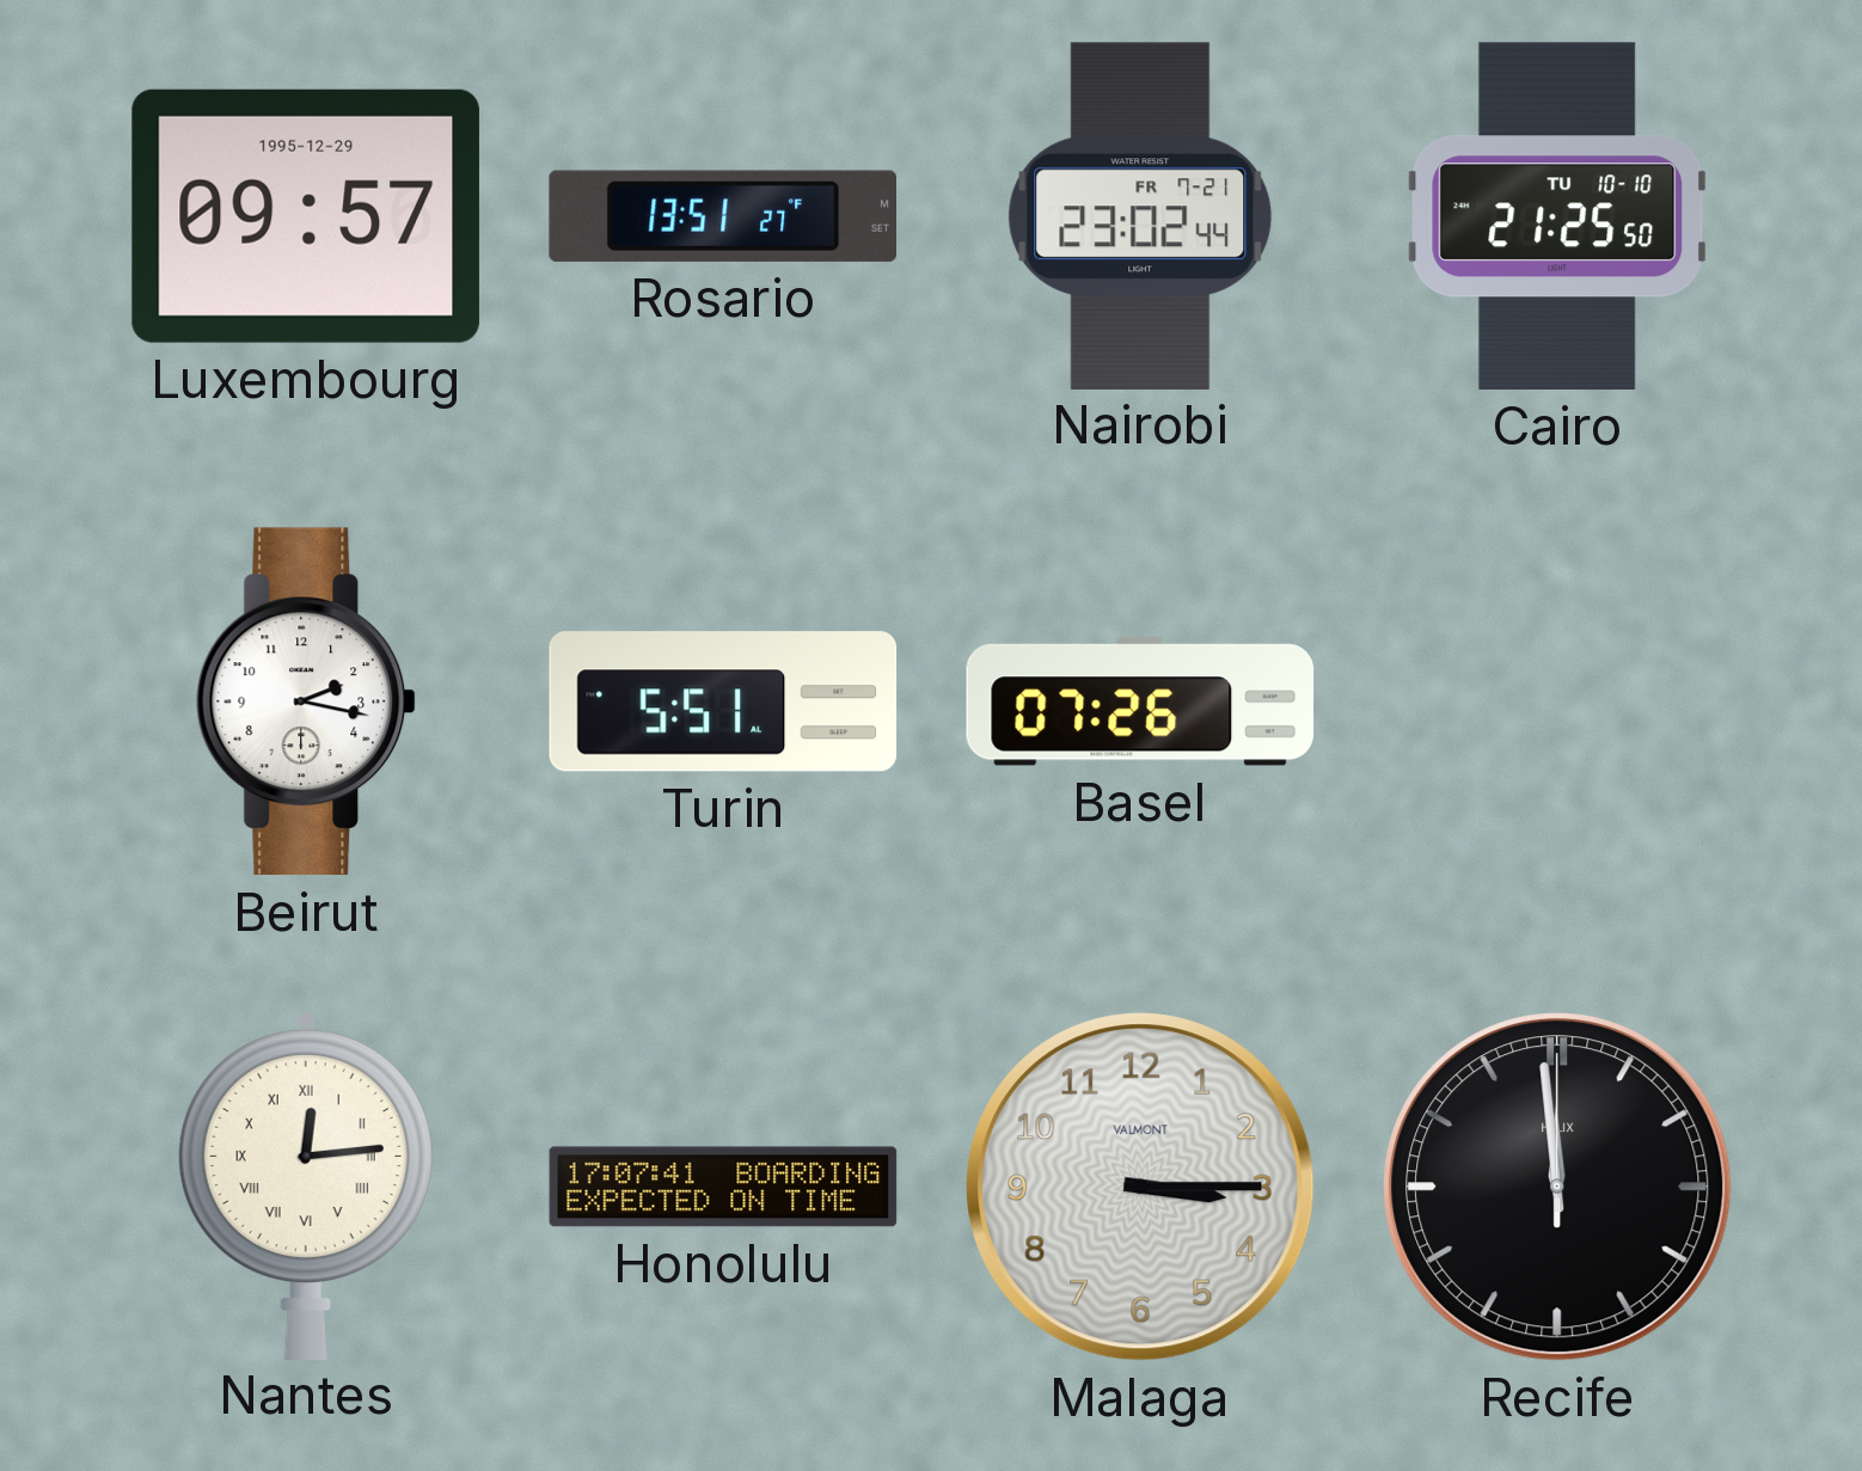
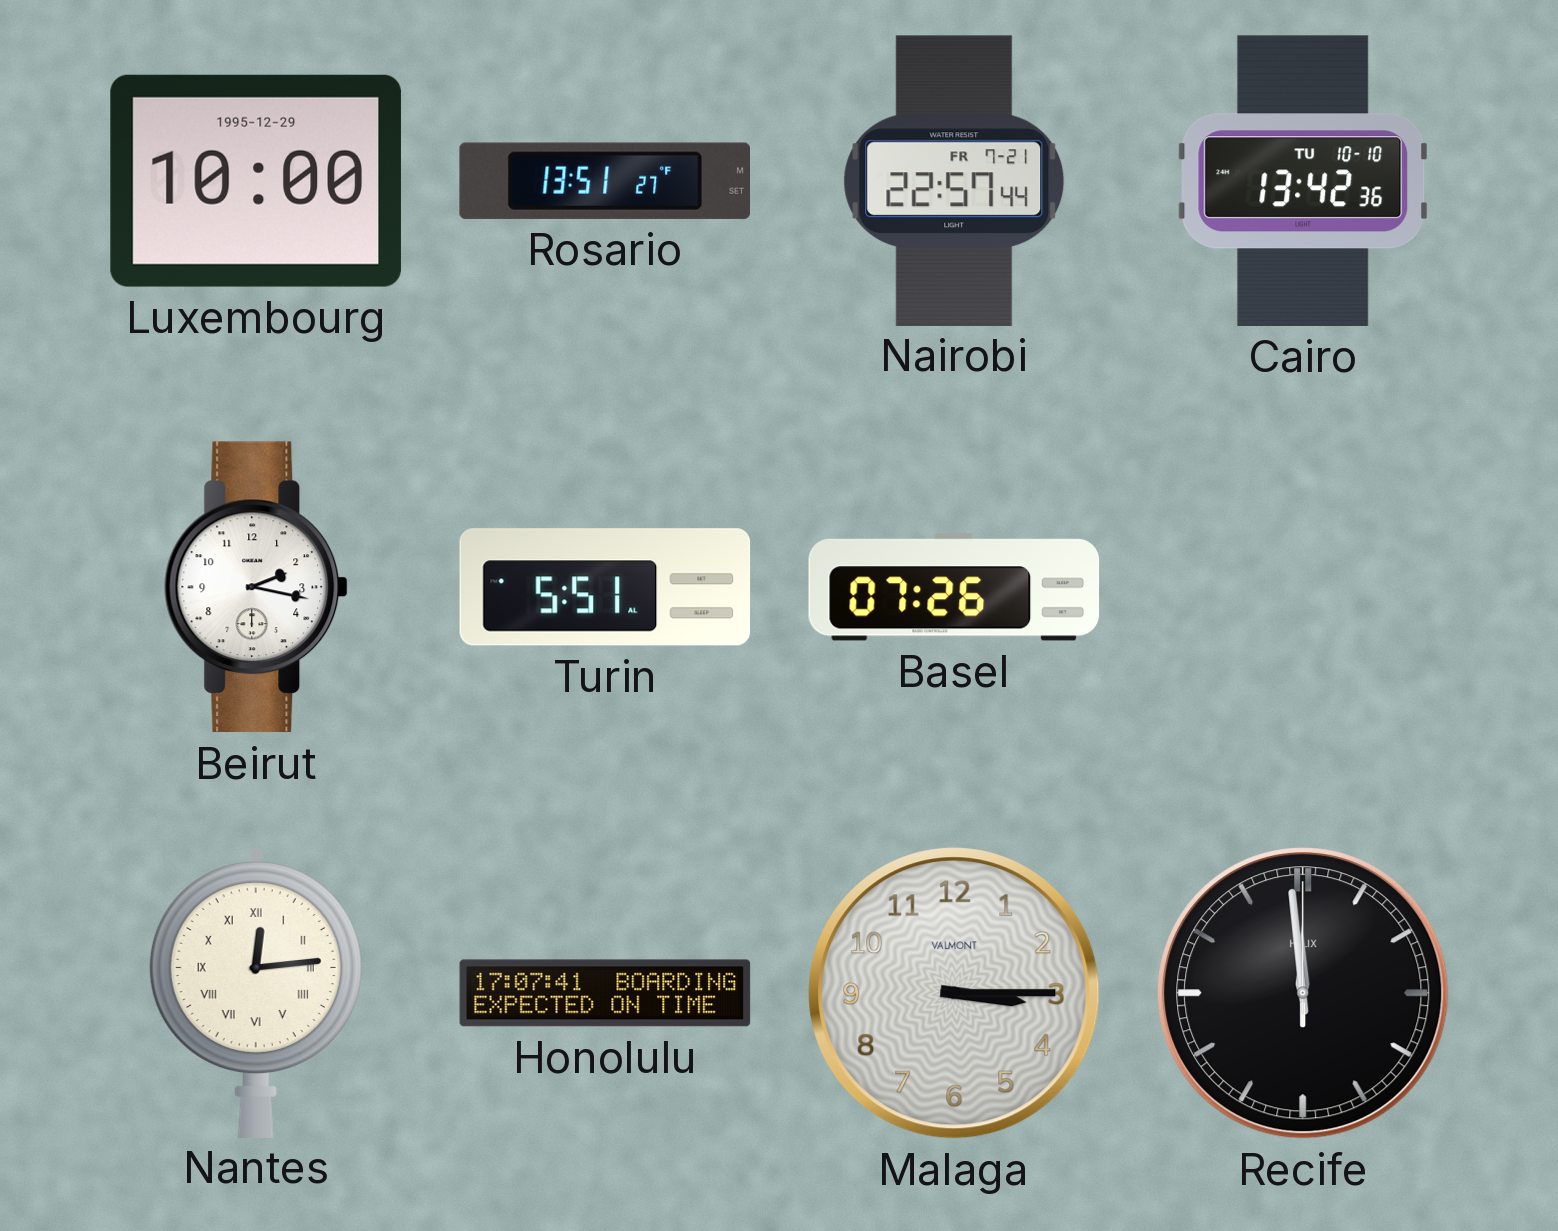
Luxembourg: 09:57 -> 10:00
Nairobi: 23:02 -> 22:57
Cairo: 21:25 -> 13:42
